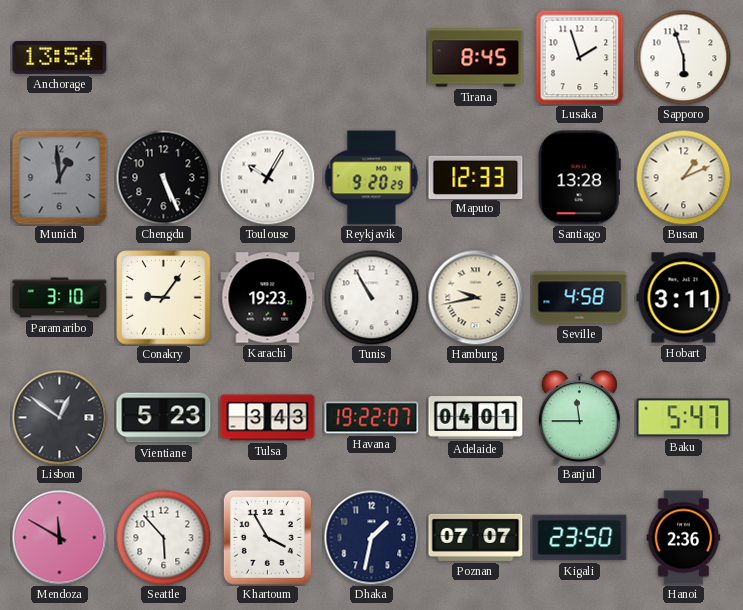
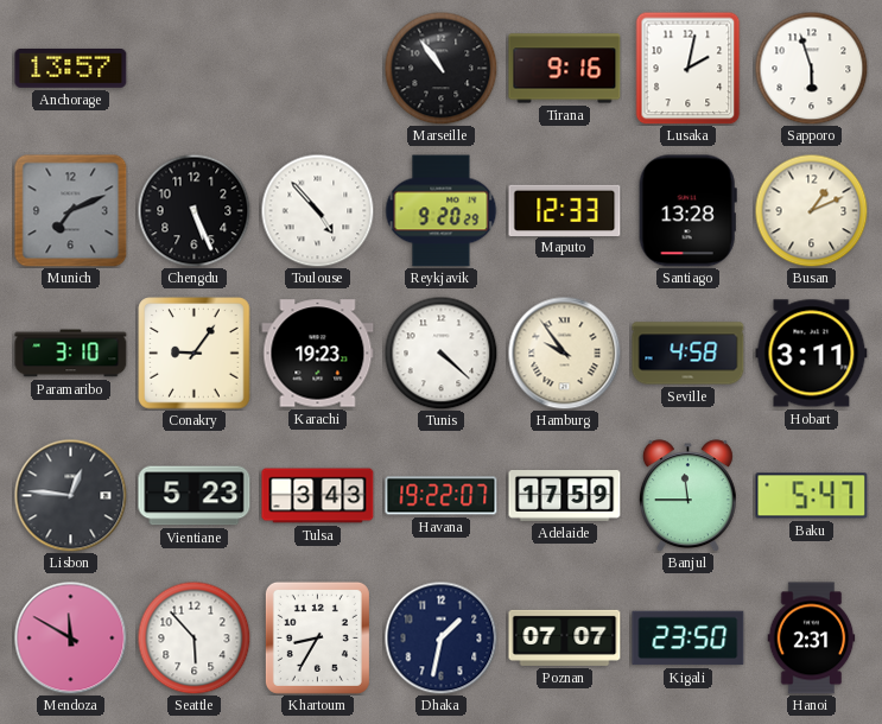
Anchorage: 13:54 -> 13:57
Marseille: none -> 10:54
Tirana: 8:45 -> 9:16
Lusaka: 1:57 -> 2:02
Munich: 12:59 -> 7:11
Toulouse: 10:05 -> 4:53
Tunis: 10:55 -> 4:22
Hamburg: 9:43 -> 9:54
Lisbon: 12:51 -> 12:46
Adelaide: 04:01 -> 17:59
Khartoum: 3:55 -> 8:35
Hanoi: 2:36 -> 2:31
